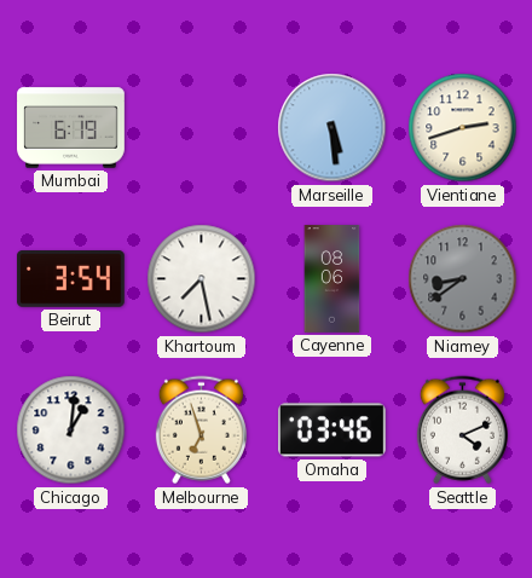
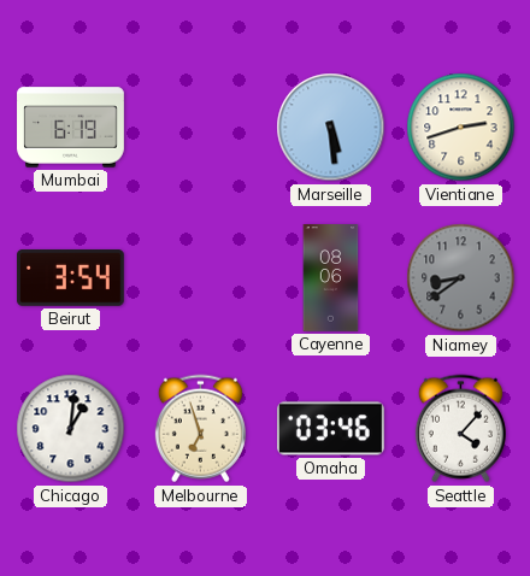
Khartoum: 7:28 -> none
Seattle: 4:11 -> 4:07
